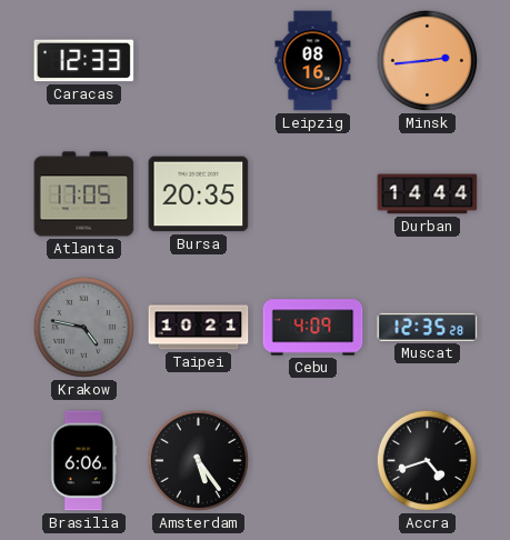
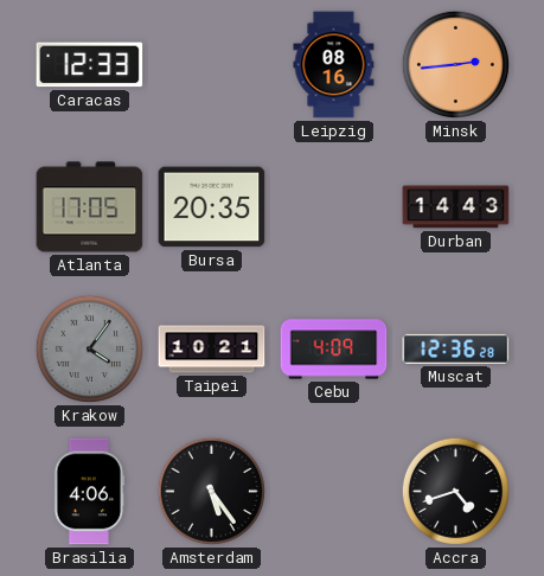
Durban: 14:44 -> 14:43
Krakow: 4:47 -> 4:06
Muscat: 12:35 -> 12:36
Brasilia: 6:06 -> 4:06
